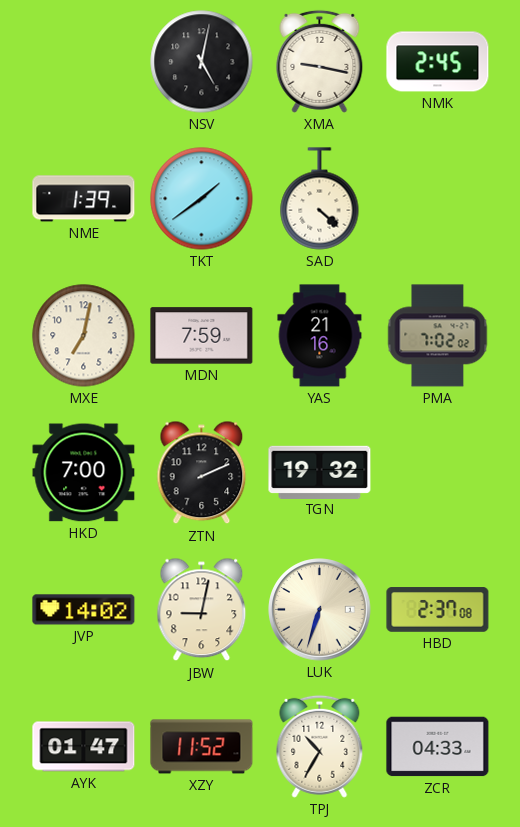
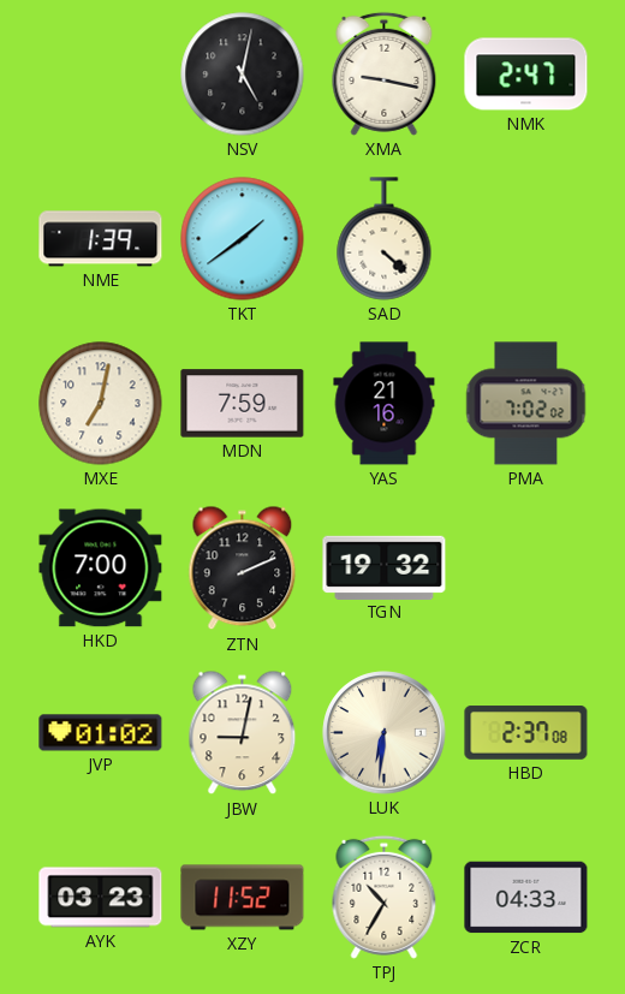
NMK: 2:45 -> 2:47
JVP: 14:02 -> 01:02
LUK: 6:33 -> 6:31
AYK: 01:47 -> 03:23
